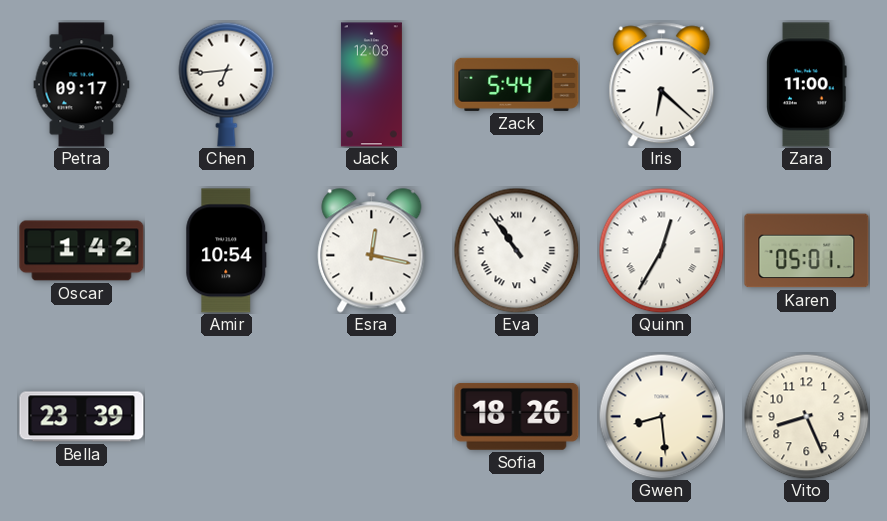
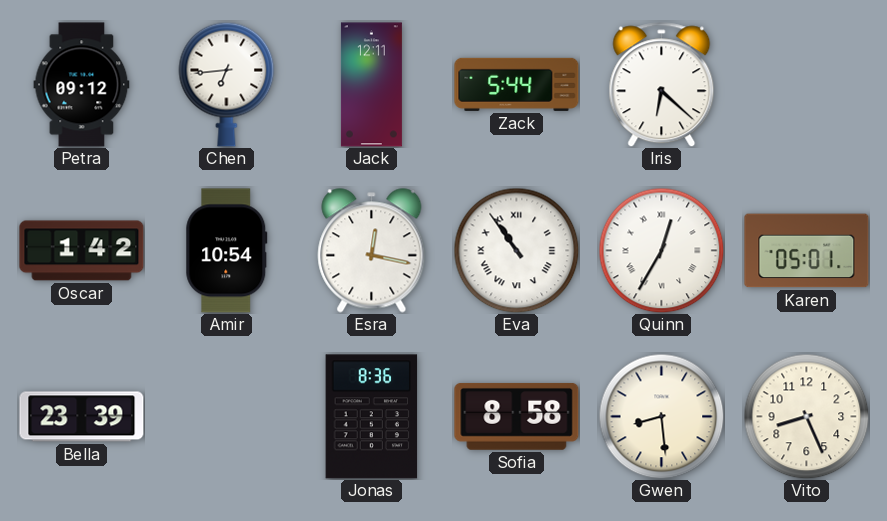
Petra: 09:17 -> 09:12
Jack: 12:08 -> 12:11
Zara: 11:00 -> none
Jonas: none -> 8:36
Sofia: 18:26 -> 8:58
